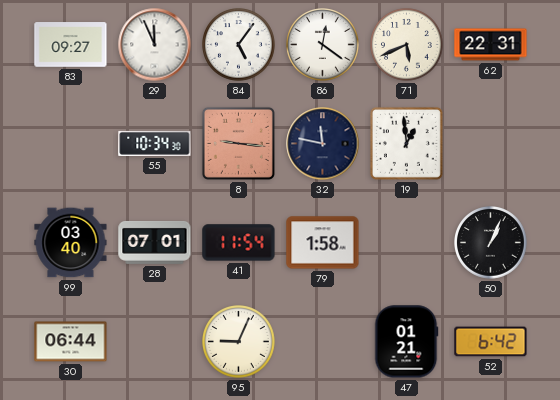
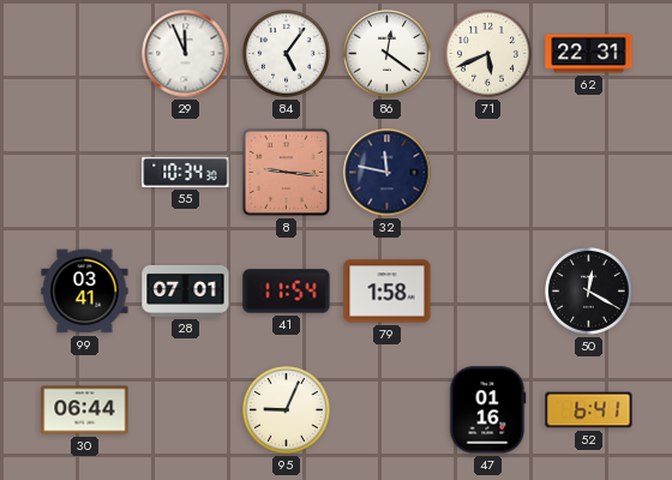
83: 09:27 -> none
19: 12:59 -> none
99: 03:40 -> 03:41
50: 1:04 -> 12:20
47: 01:21 -> 01:16
52: 6:42 -> 6:41
